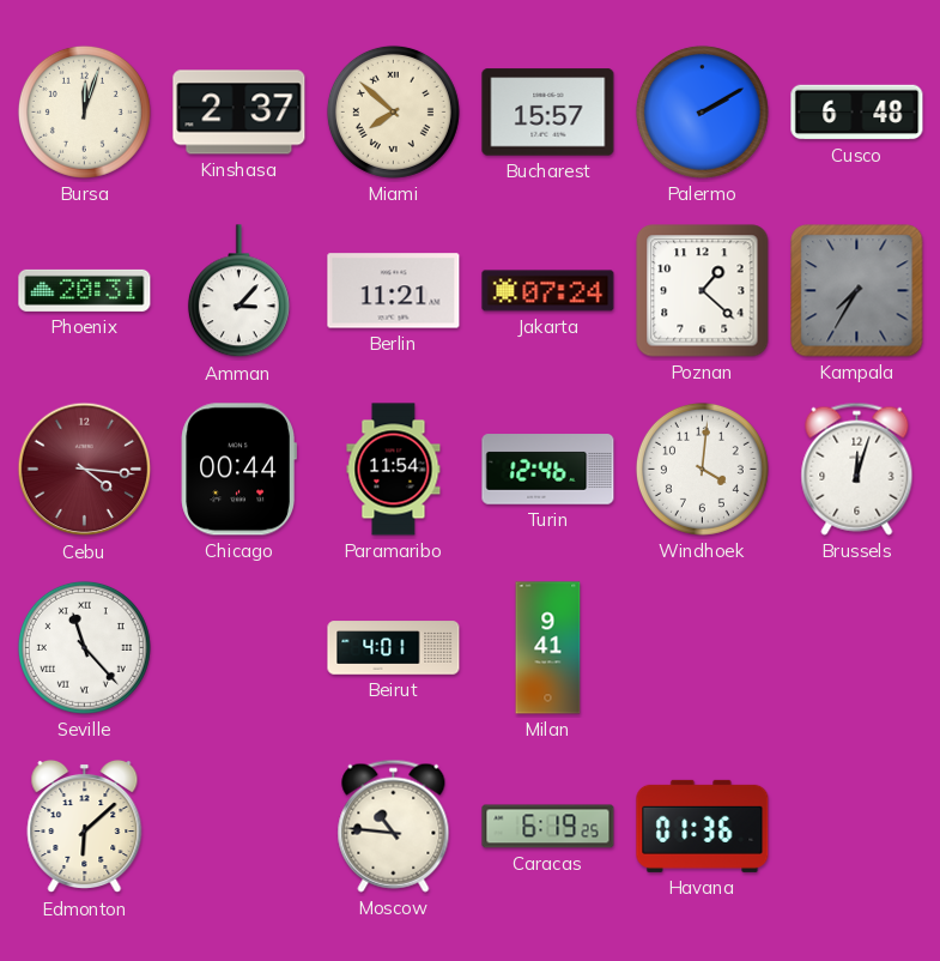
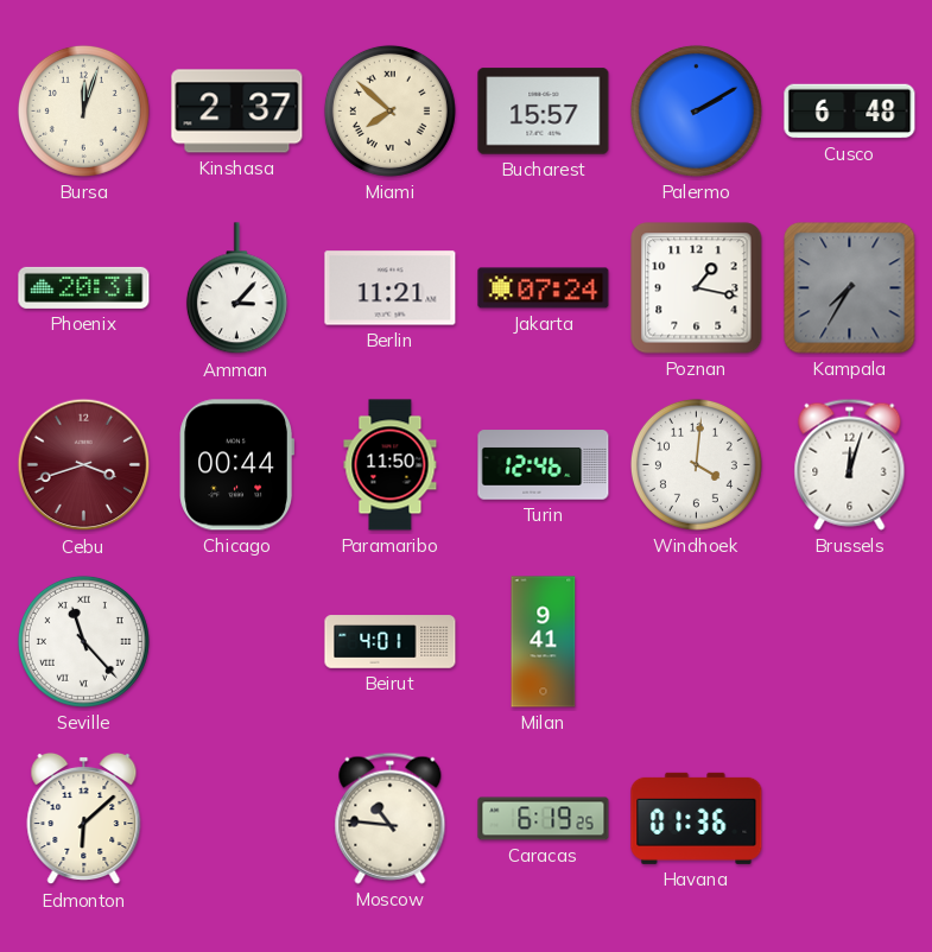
Poznan: 1:22 -> 1:17
Cebu: 4:16 -> 3:42
Paramaribo: 11:54 -> 11:50
